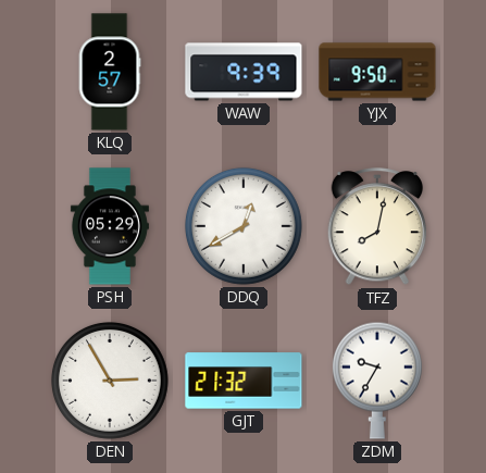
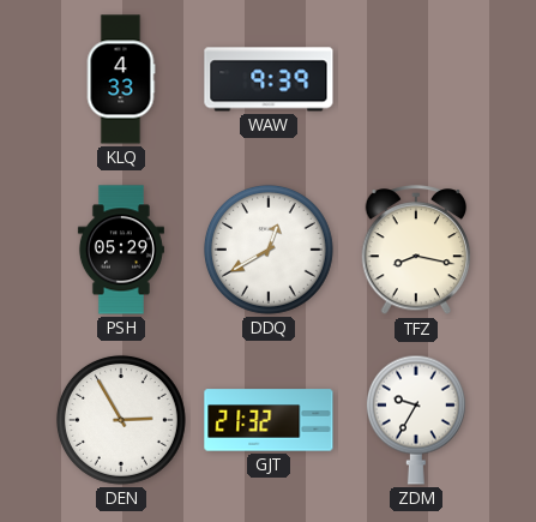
KLQ: 2:57 -> 4:33
YJX: 9:50 -> none
TFZ: 8:02 -> 8:17
